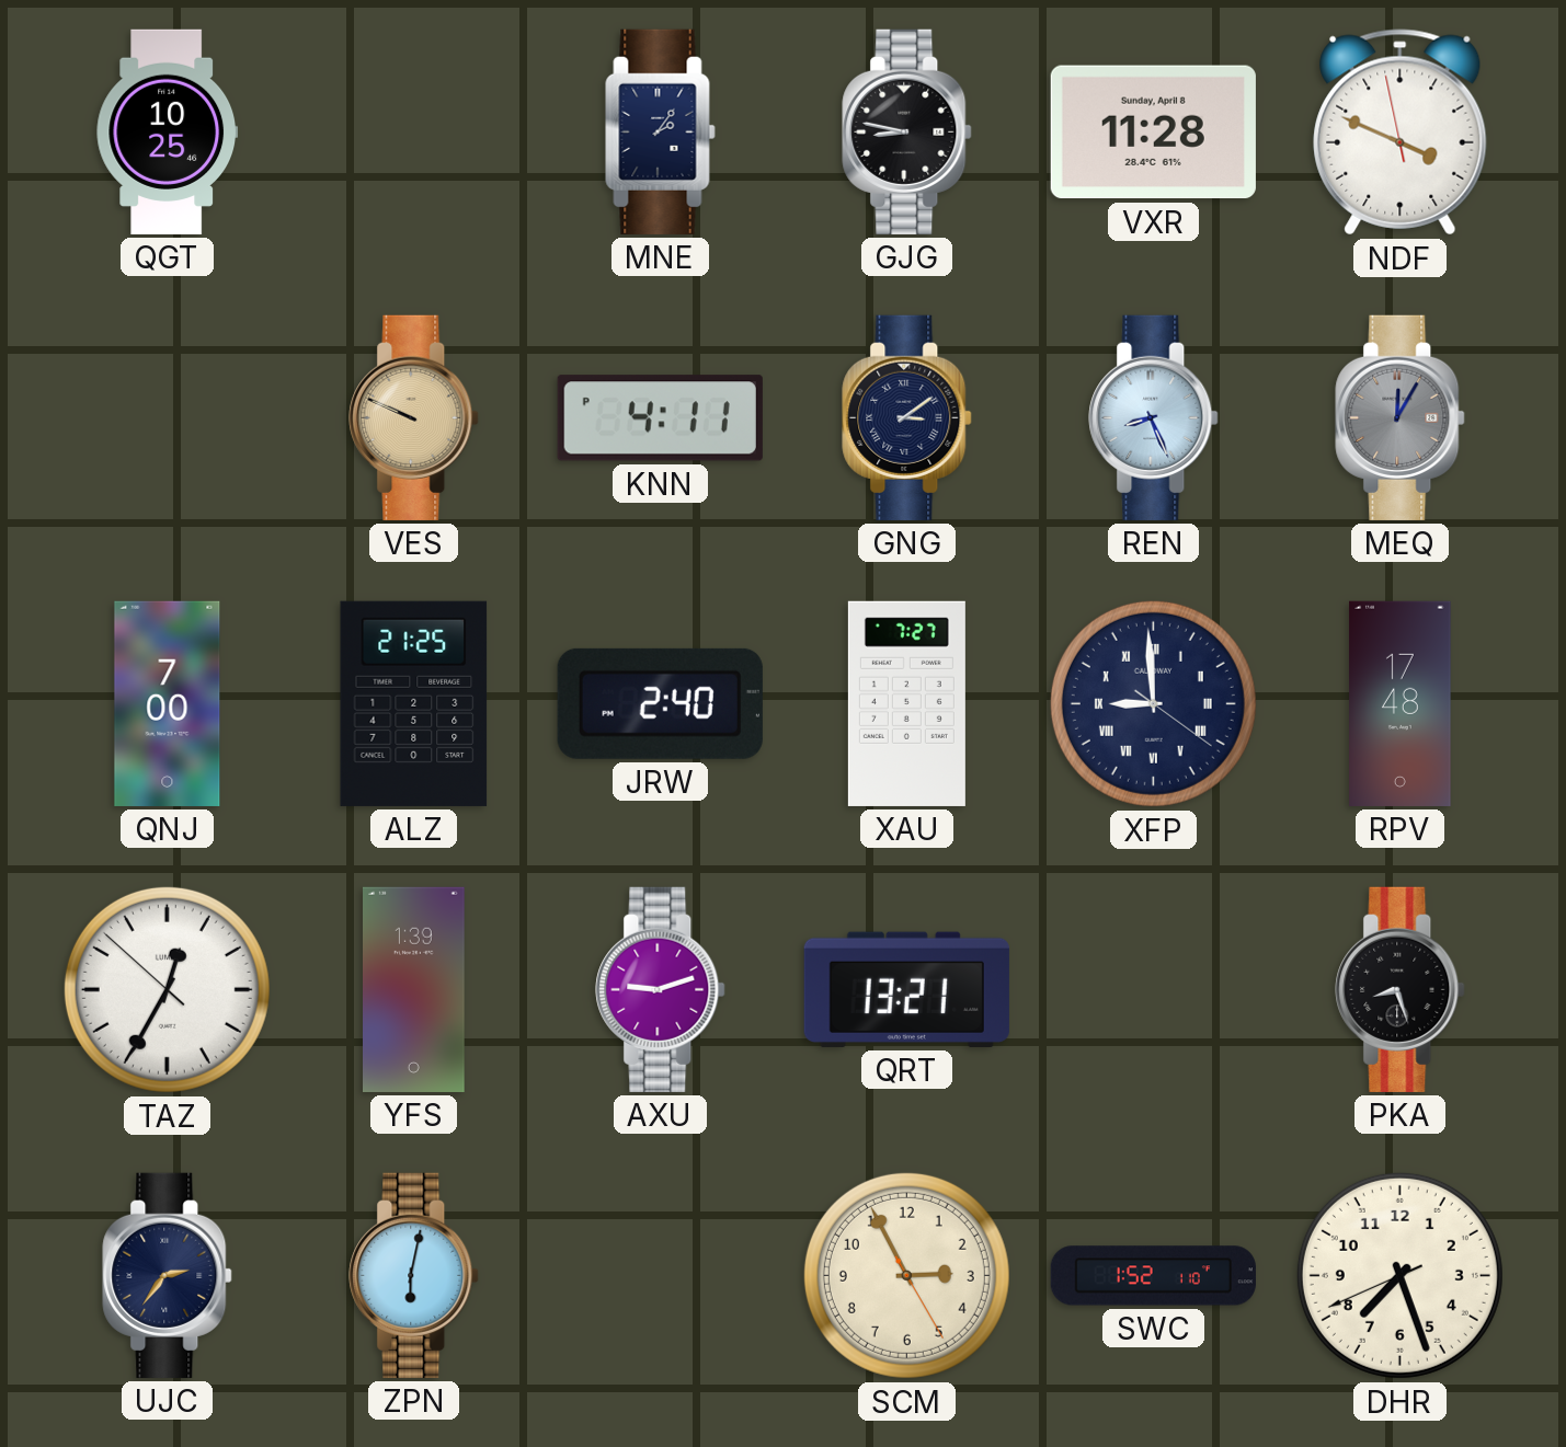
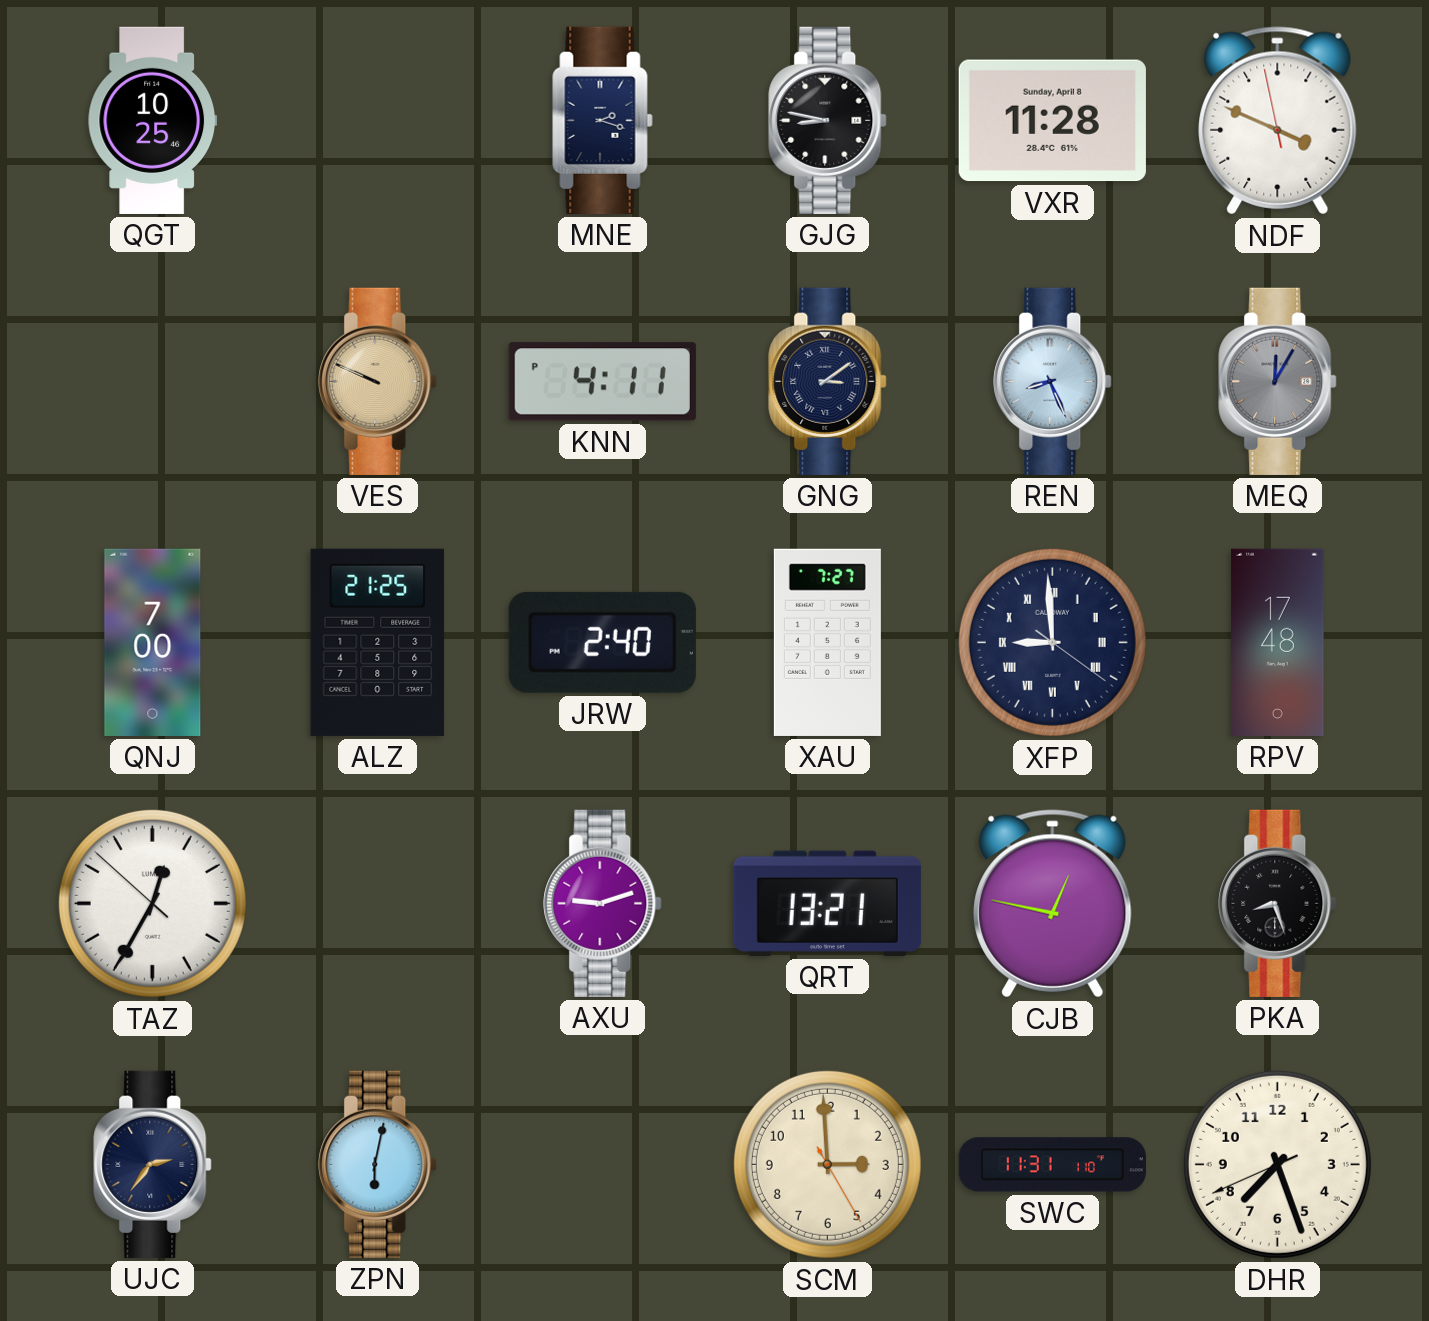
MNE: 2:06 -> 2:18
YFS: 1:39 -> none
CJB: none -> 12:47
SCM: 2:55 -> 2:59
SWC: 1:52 -> 11:31
